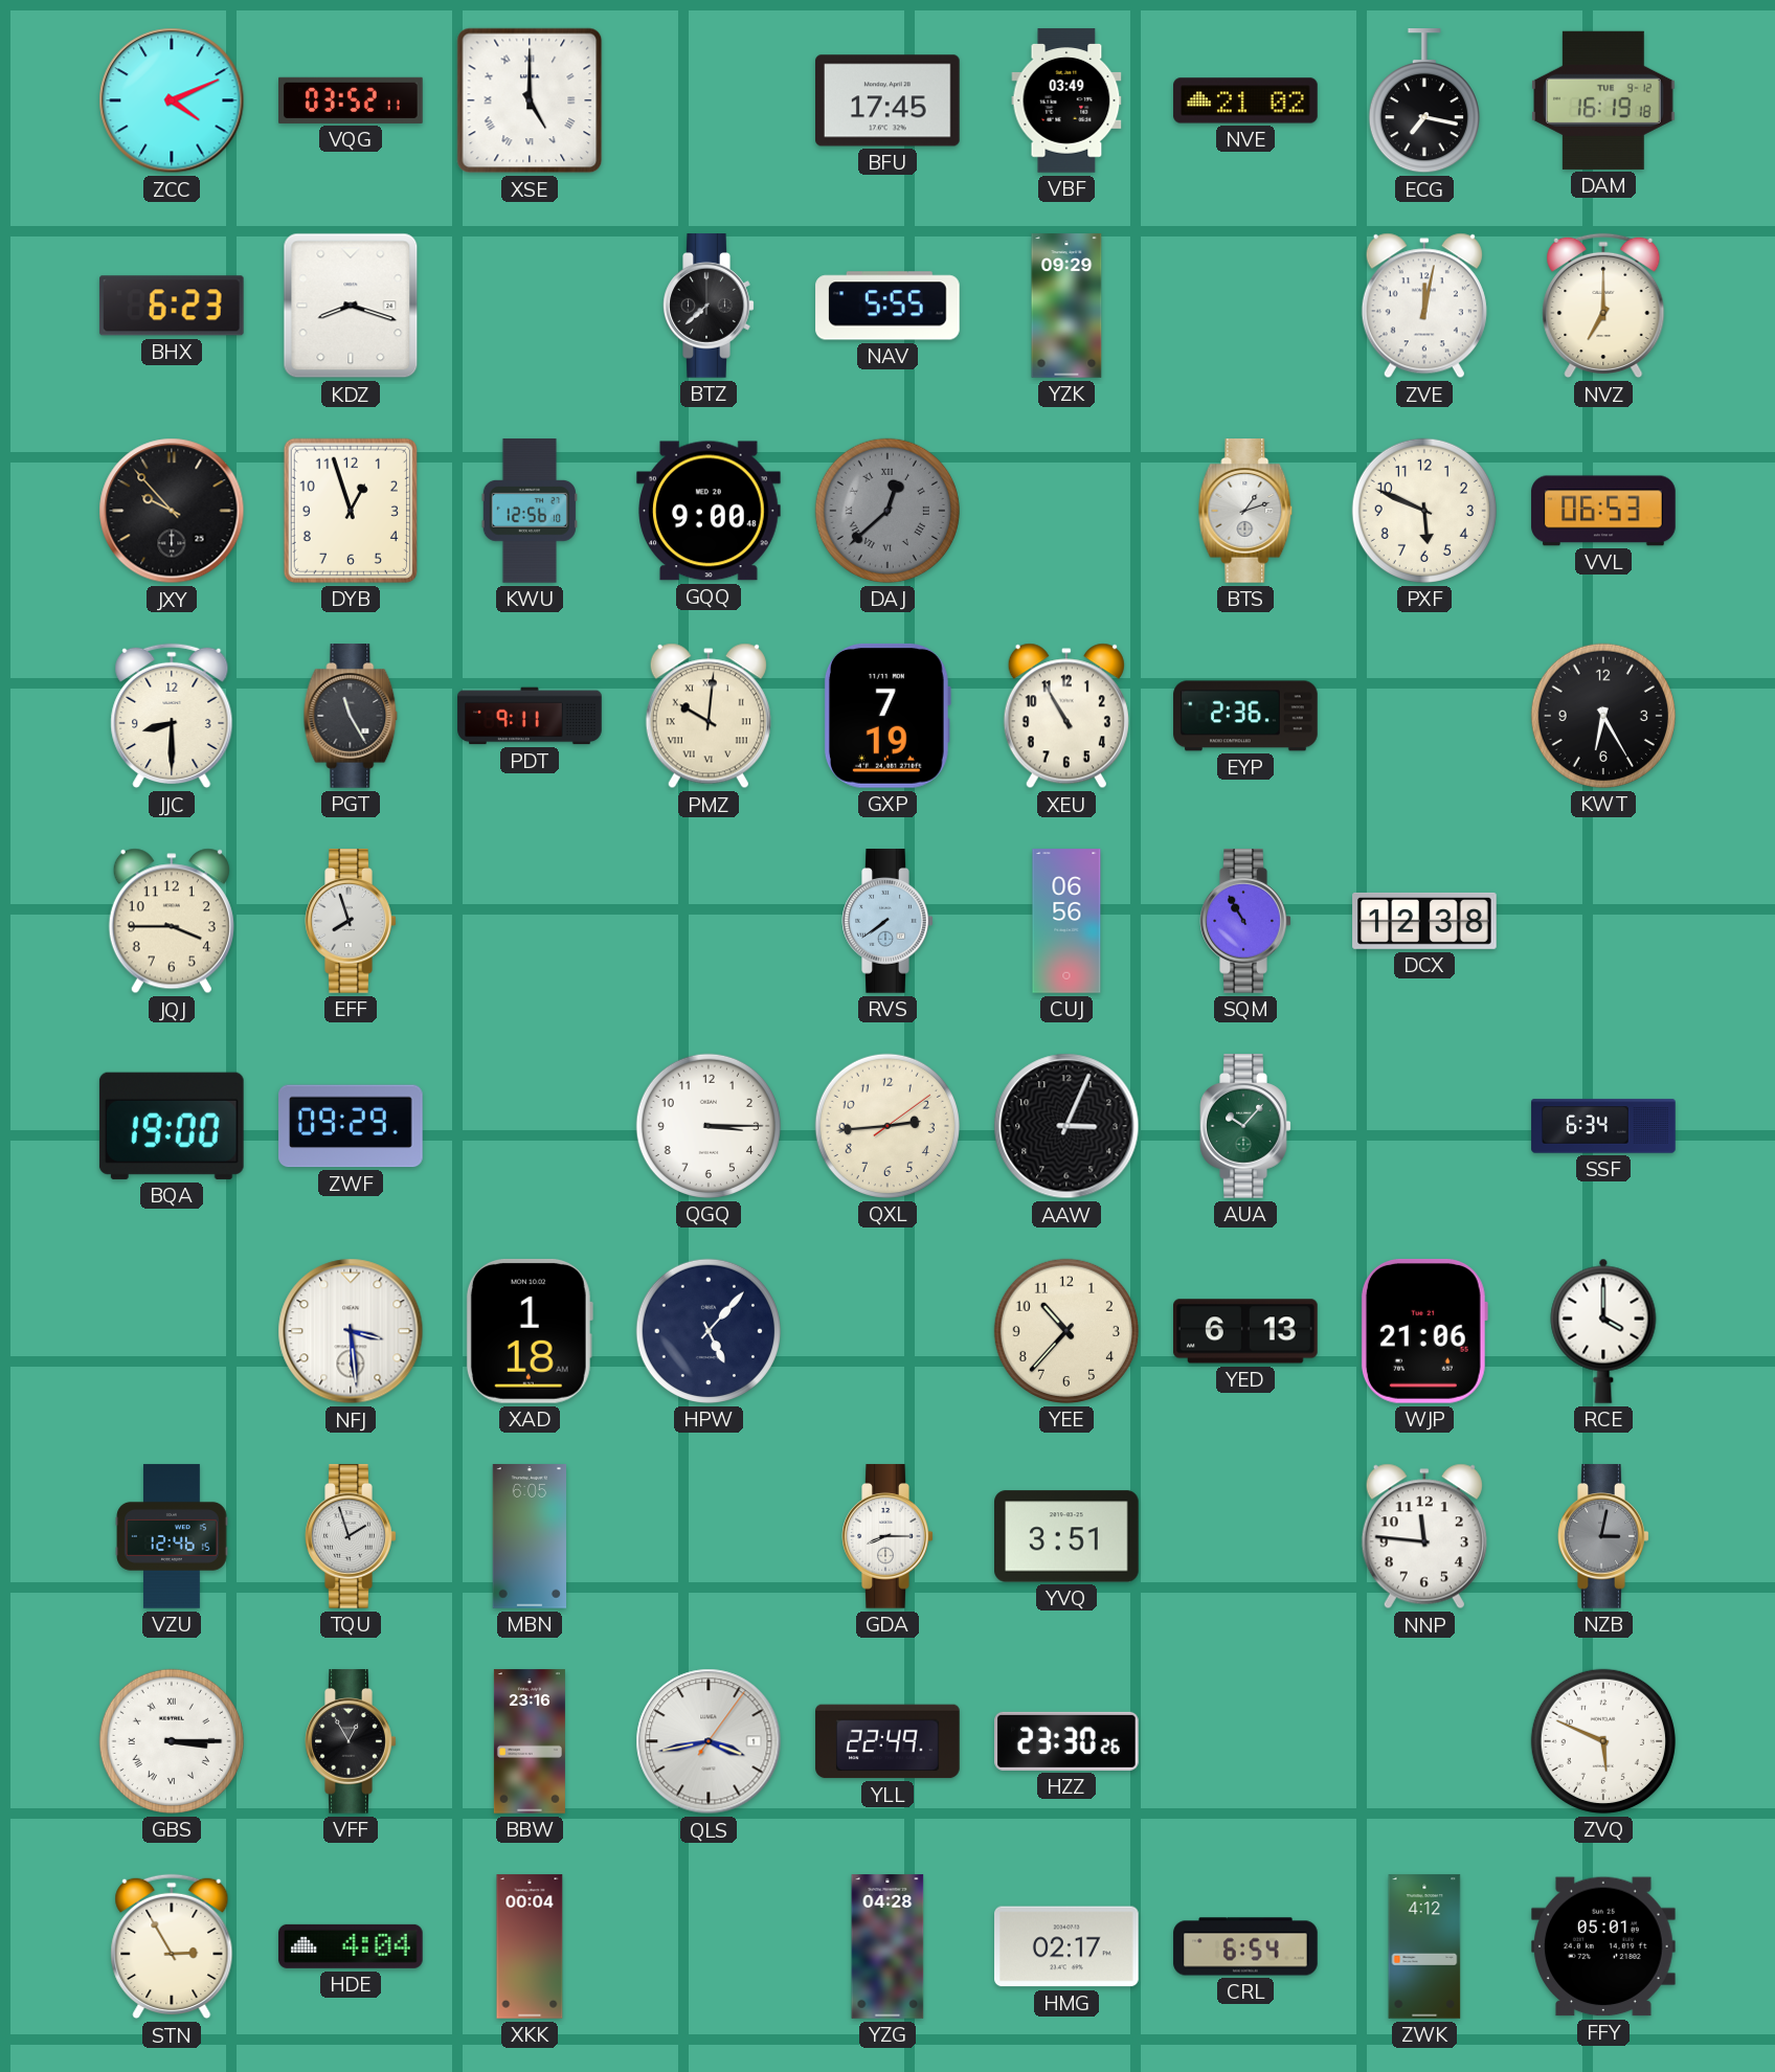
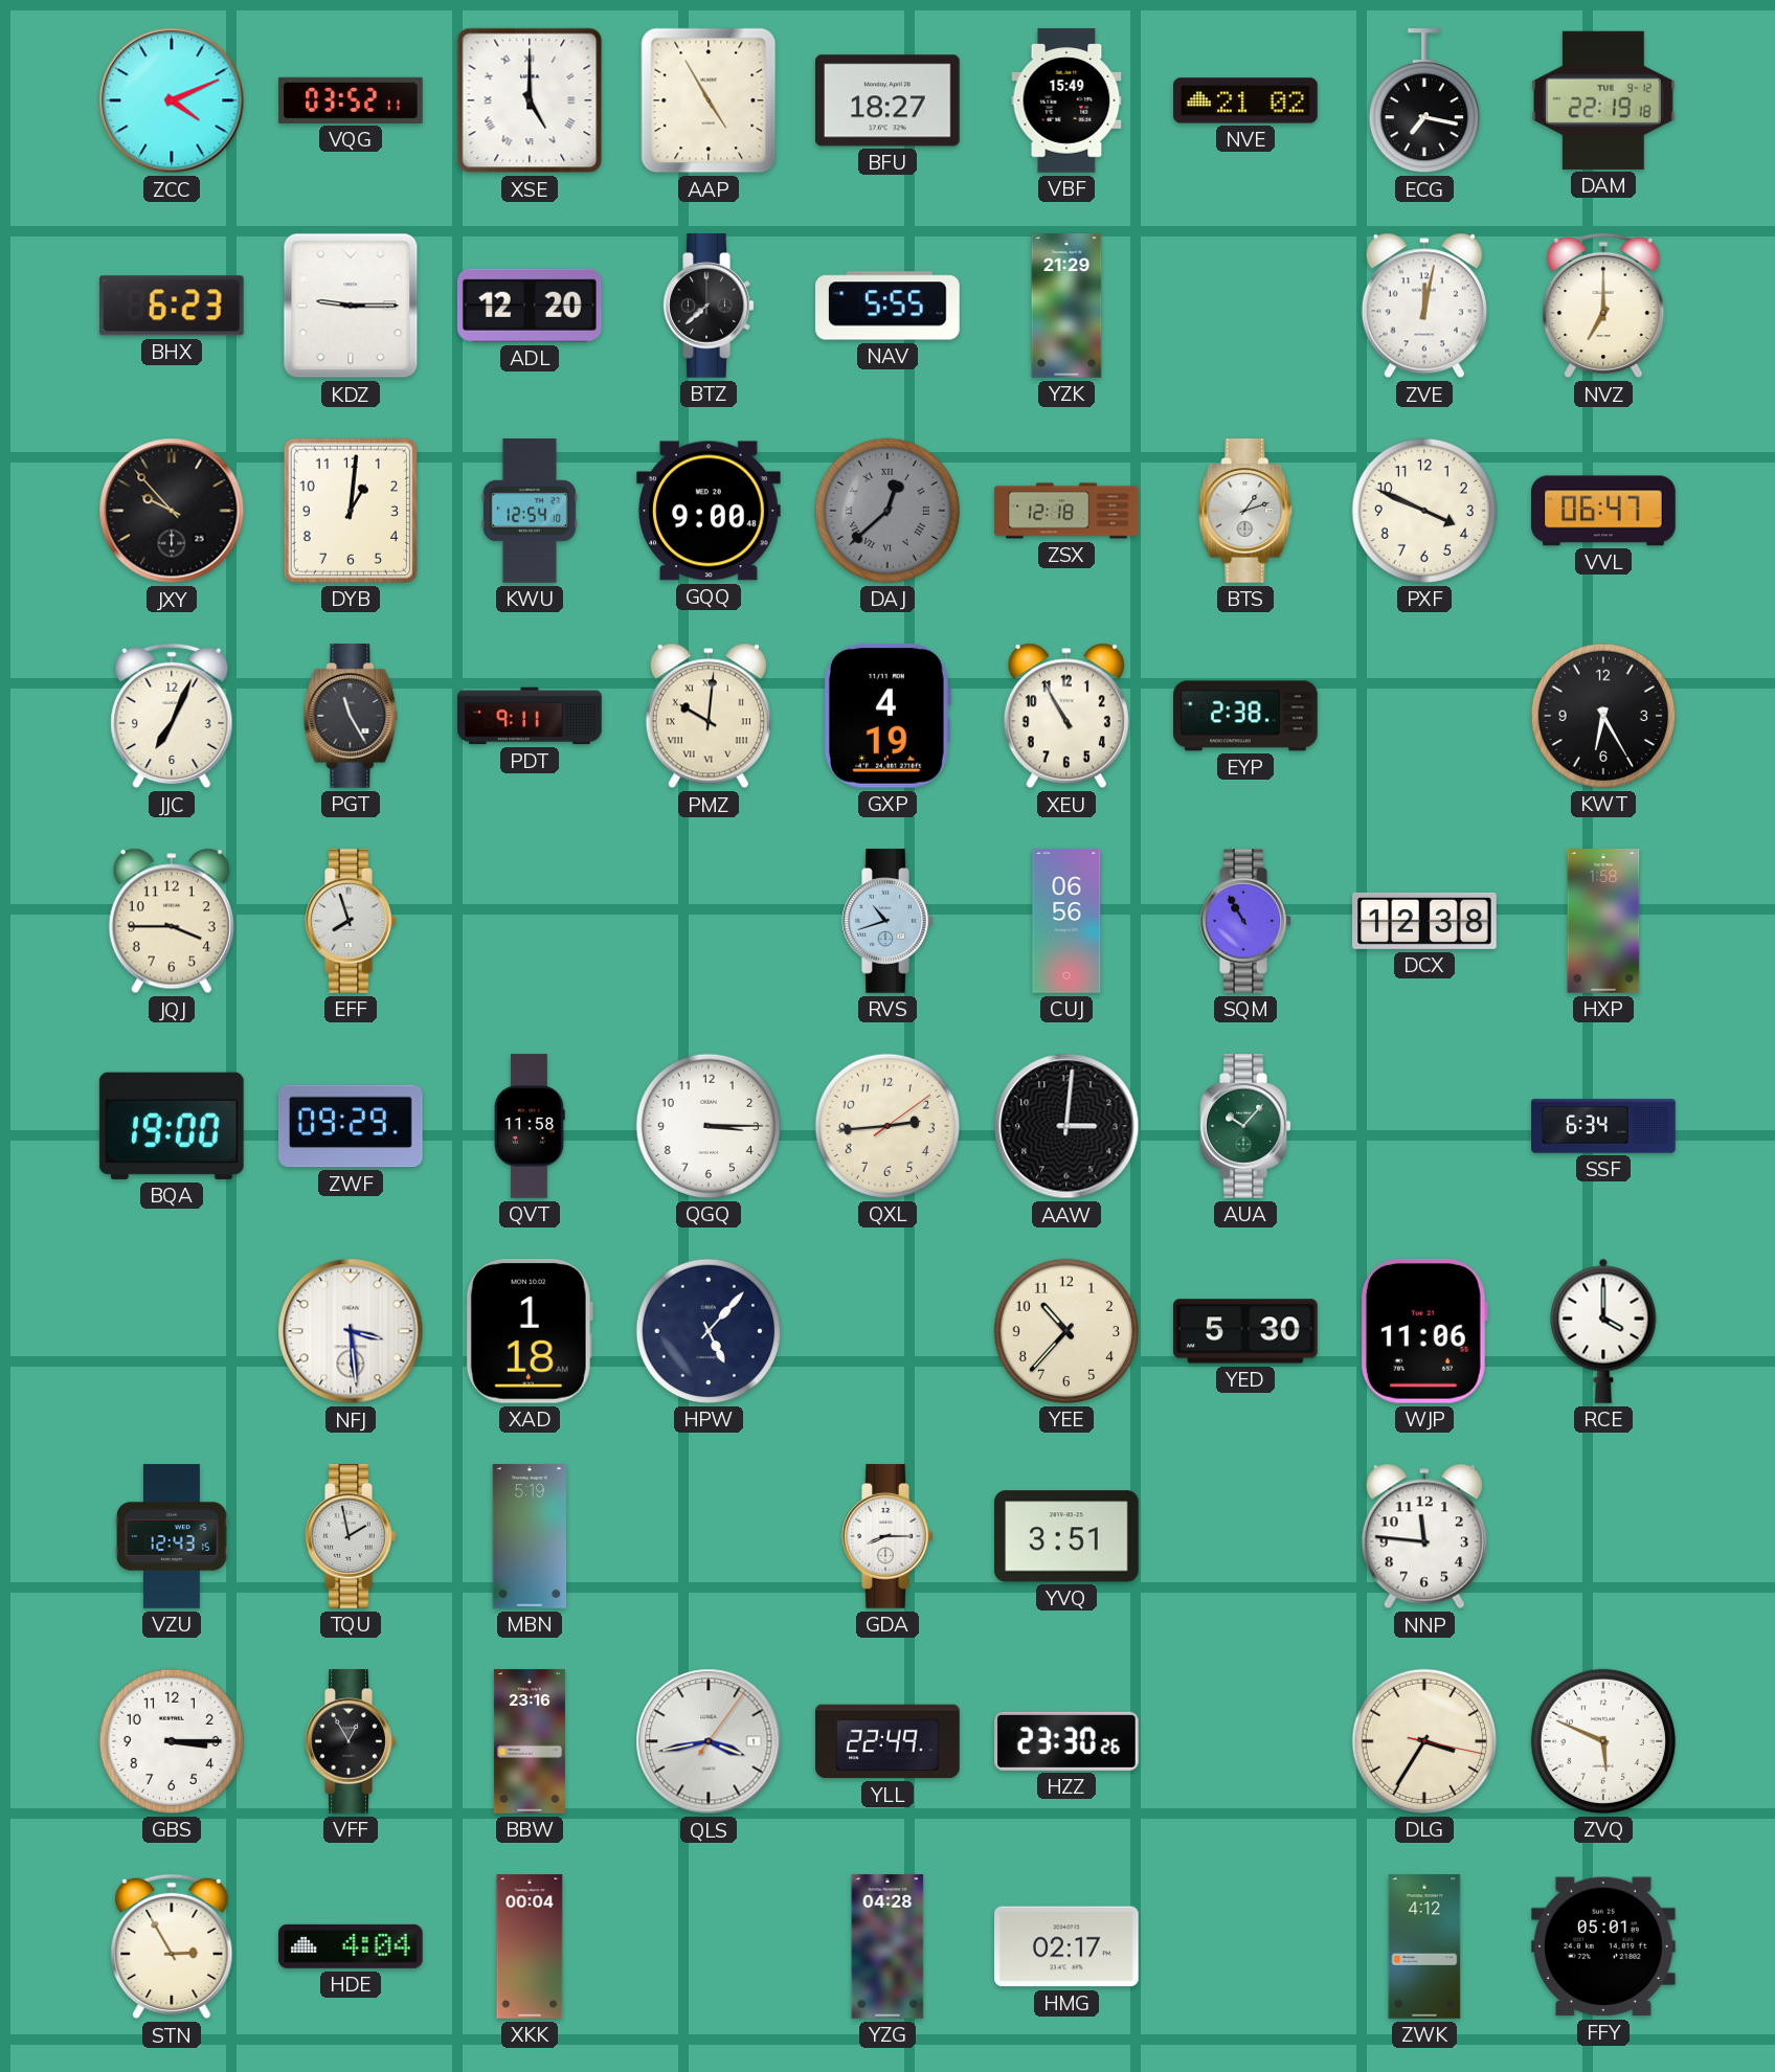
AAP: none -> 4:55
BFU: 17:45 -> 18:27
VBF: 03:49 -> 15:49
DAM: 16:19 -> 22:19
KDZ: 8:18 -> 9:15
ADL: none -> 12:20
YZK: 09:29 -> 21:29
DYB: 12:57 -> 1:01
KWU: 12:56 -> 12:54
ZSX: none -> 12:18
PXF: 5:49 -> 3:49
VVL: 06:53 -> 06:47
JJC: 8:30 -> 7:04
GXP: 7:19 -> 4:19
EYP: 2:36 -> 2:38
RVS: 7:39 -> 10:42
HXP: none -> 1:58
QVT: none -> 11:58
AAW: 3:04 -> 3:01
YED: 6:13 -> 5:30
WJP: 21:06 -> 11:06
VZU: 12:46 -> 12:43
TQU: 1:57 -> 1:58
MBN: 6:05 -> 5:19
NZB: 3:02 -> none
GBS numerals: Roman -> Arabic
DLG: none -> 3:35
CRL: 6:54 -> none
